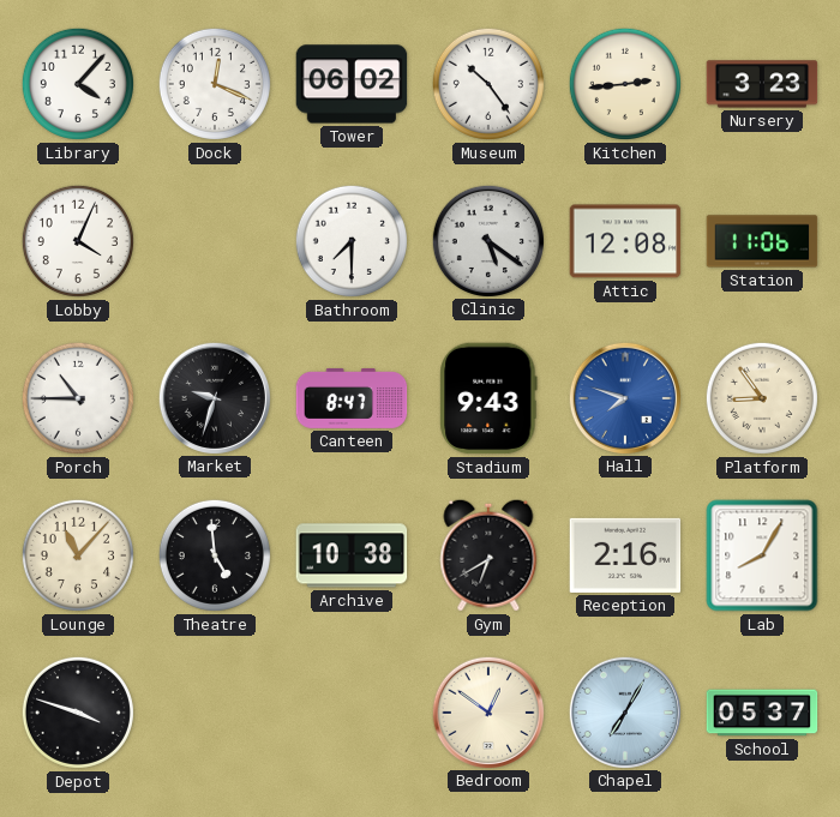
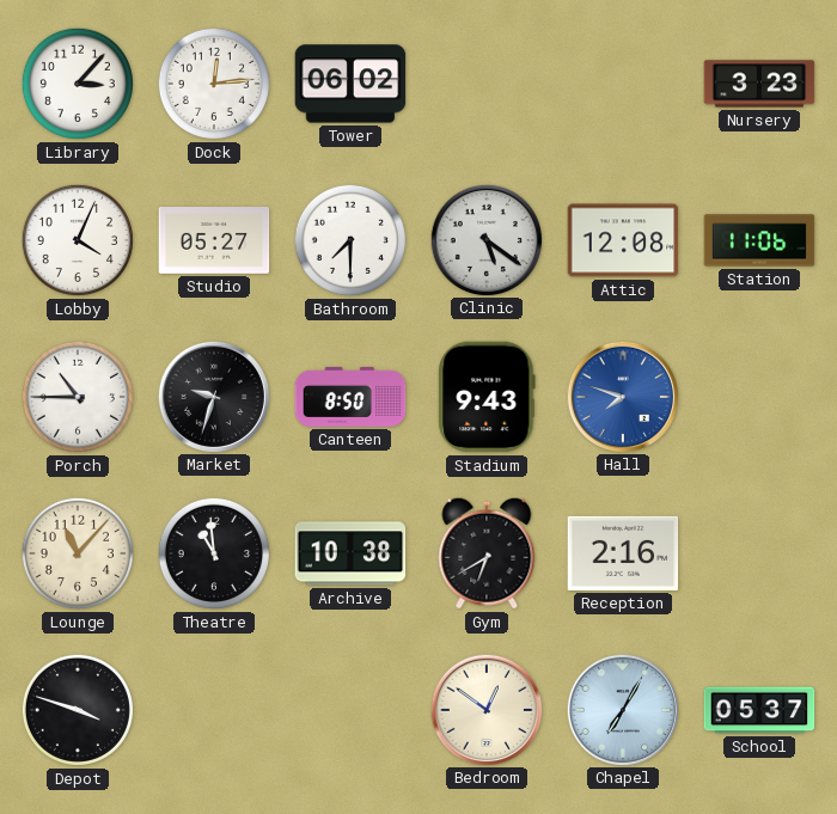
Library: 4:07 -> 3:07
Dock: 12:19 -> 12:14
Museum: 10:24 -> none
Kitchen: 2:44 -> none
Studio: none -> 05:27
Canteen: 8:47 -> 8:50
Platform: 8:54 -> none
Theatre: 4:59 -> 10:59
Lab: 8:05 -> none
